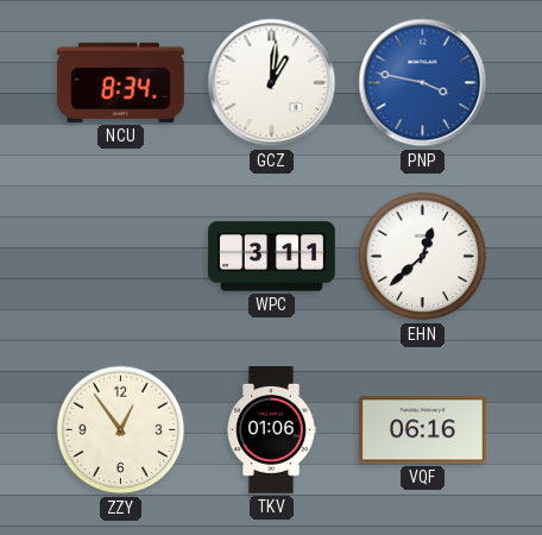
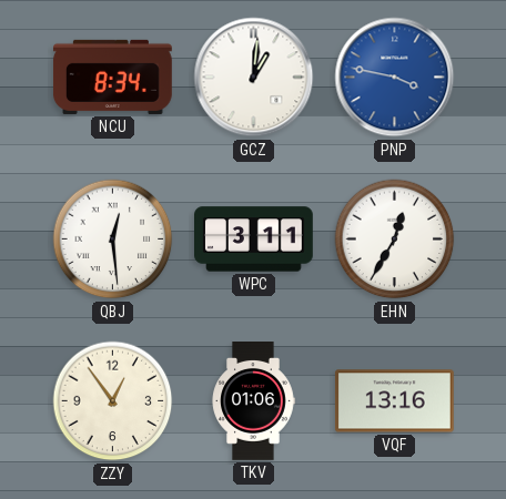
QBJ: none -> 12:29
EHN: 12:38 -> 12:35
VQF: 06:16 -> 13:16
